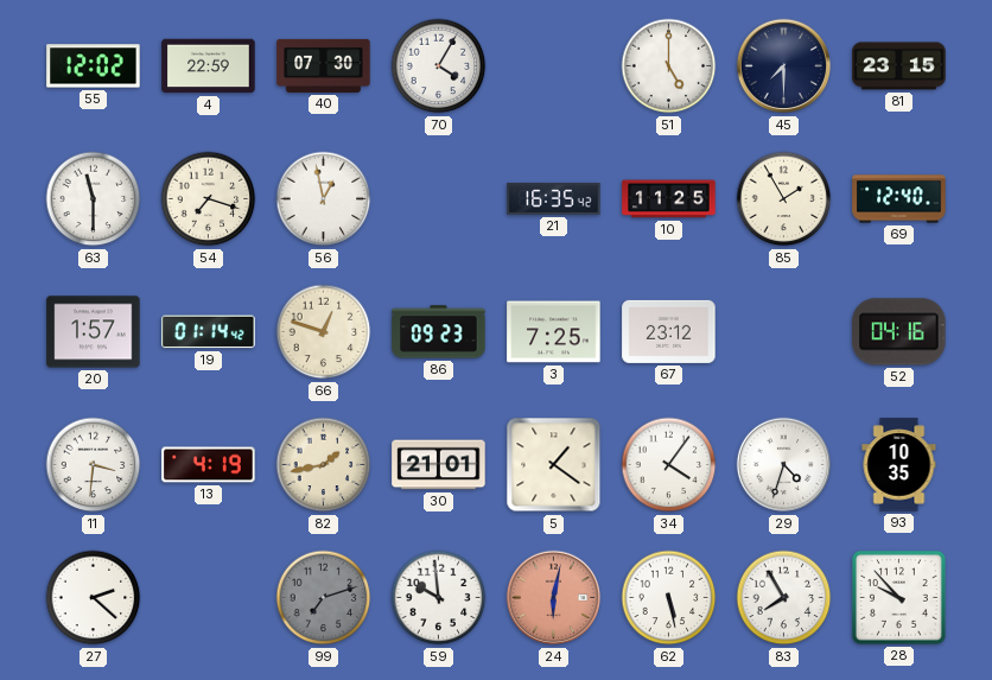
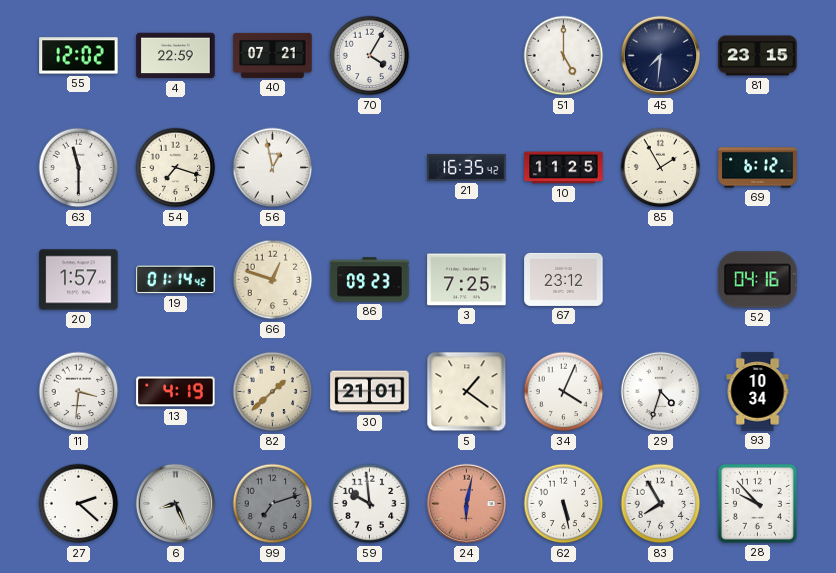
40: 07:30 -> 07:21
45: 7:30 -> 7:31
69: 12:40 -> 6:12
82: 1:43 -> 1:38
34: 4:06 -> 4:04
93: 10:35 -> 10:34
6: none -> 8:26
